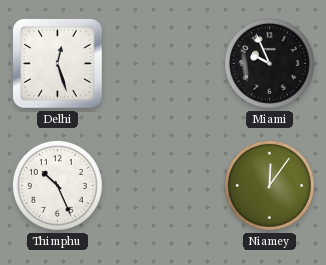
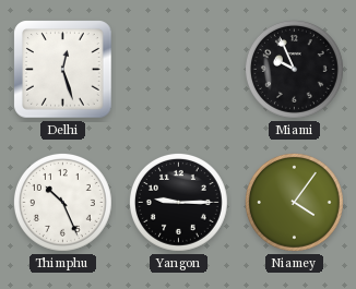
Yangon: none -> 9:15
Niamey: 12:06 -> 4:06
